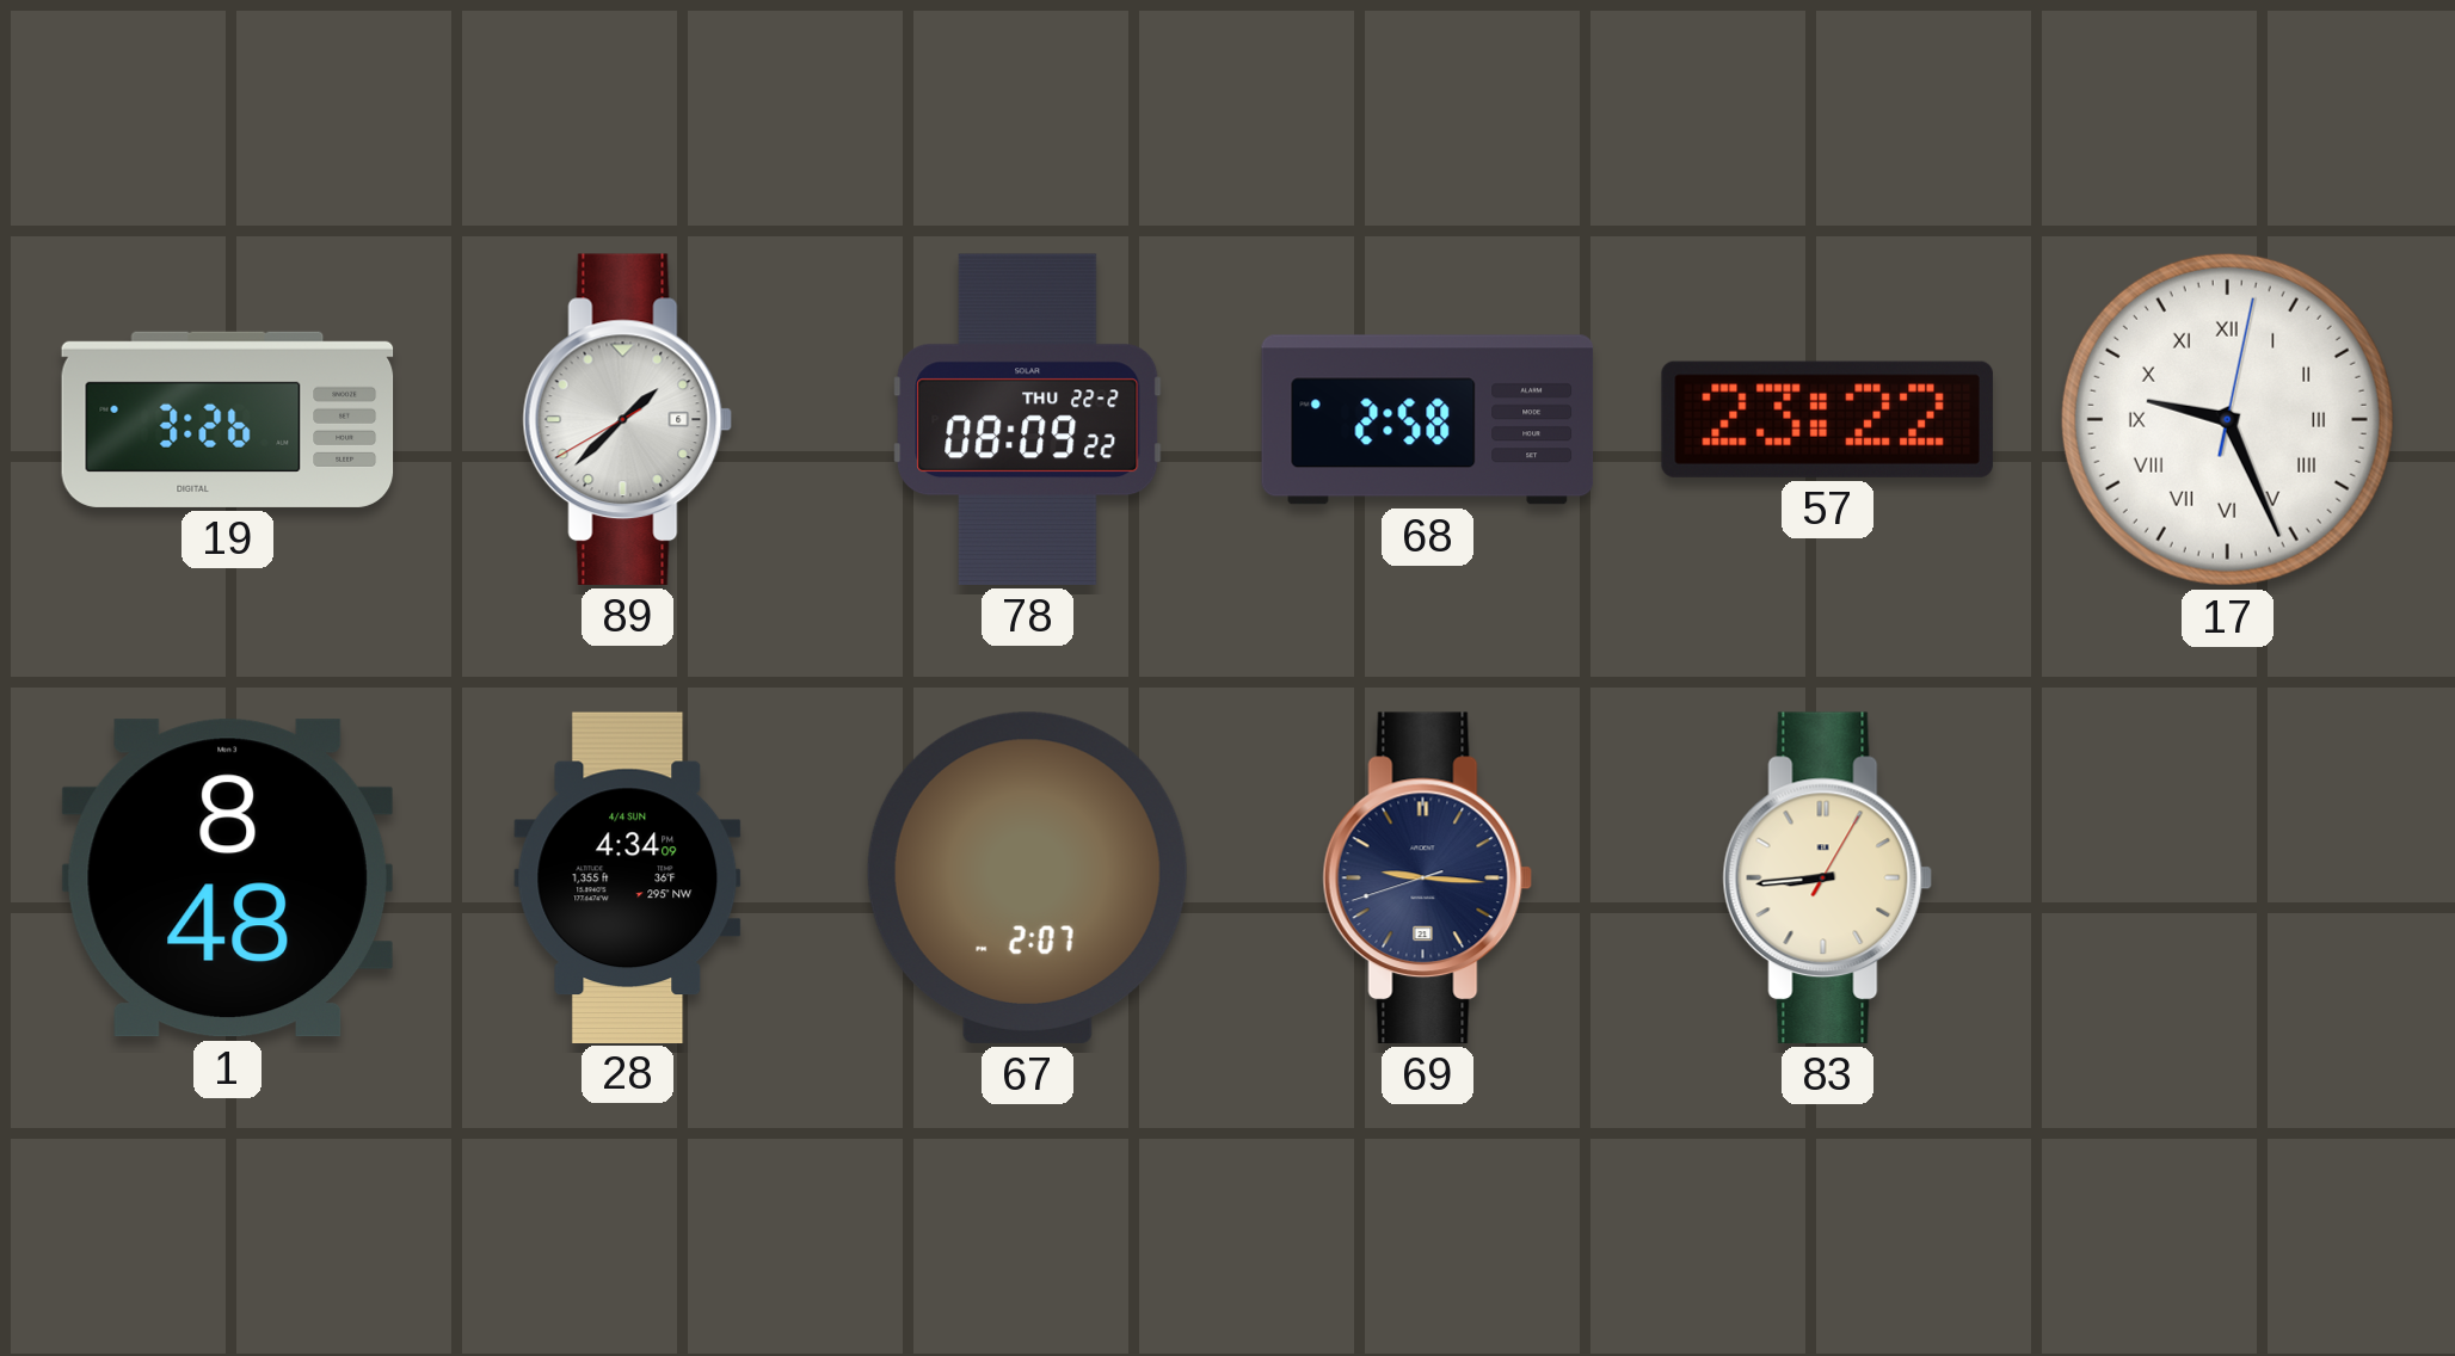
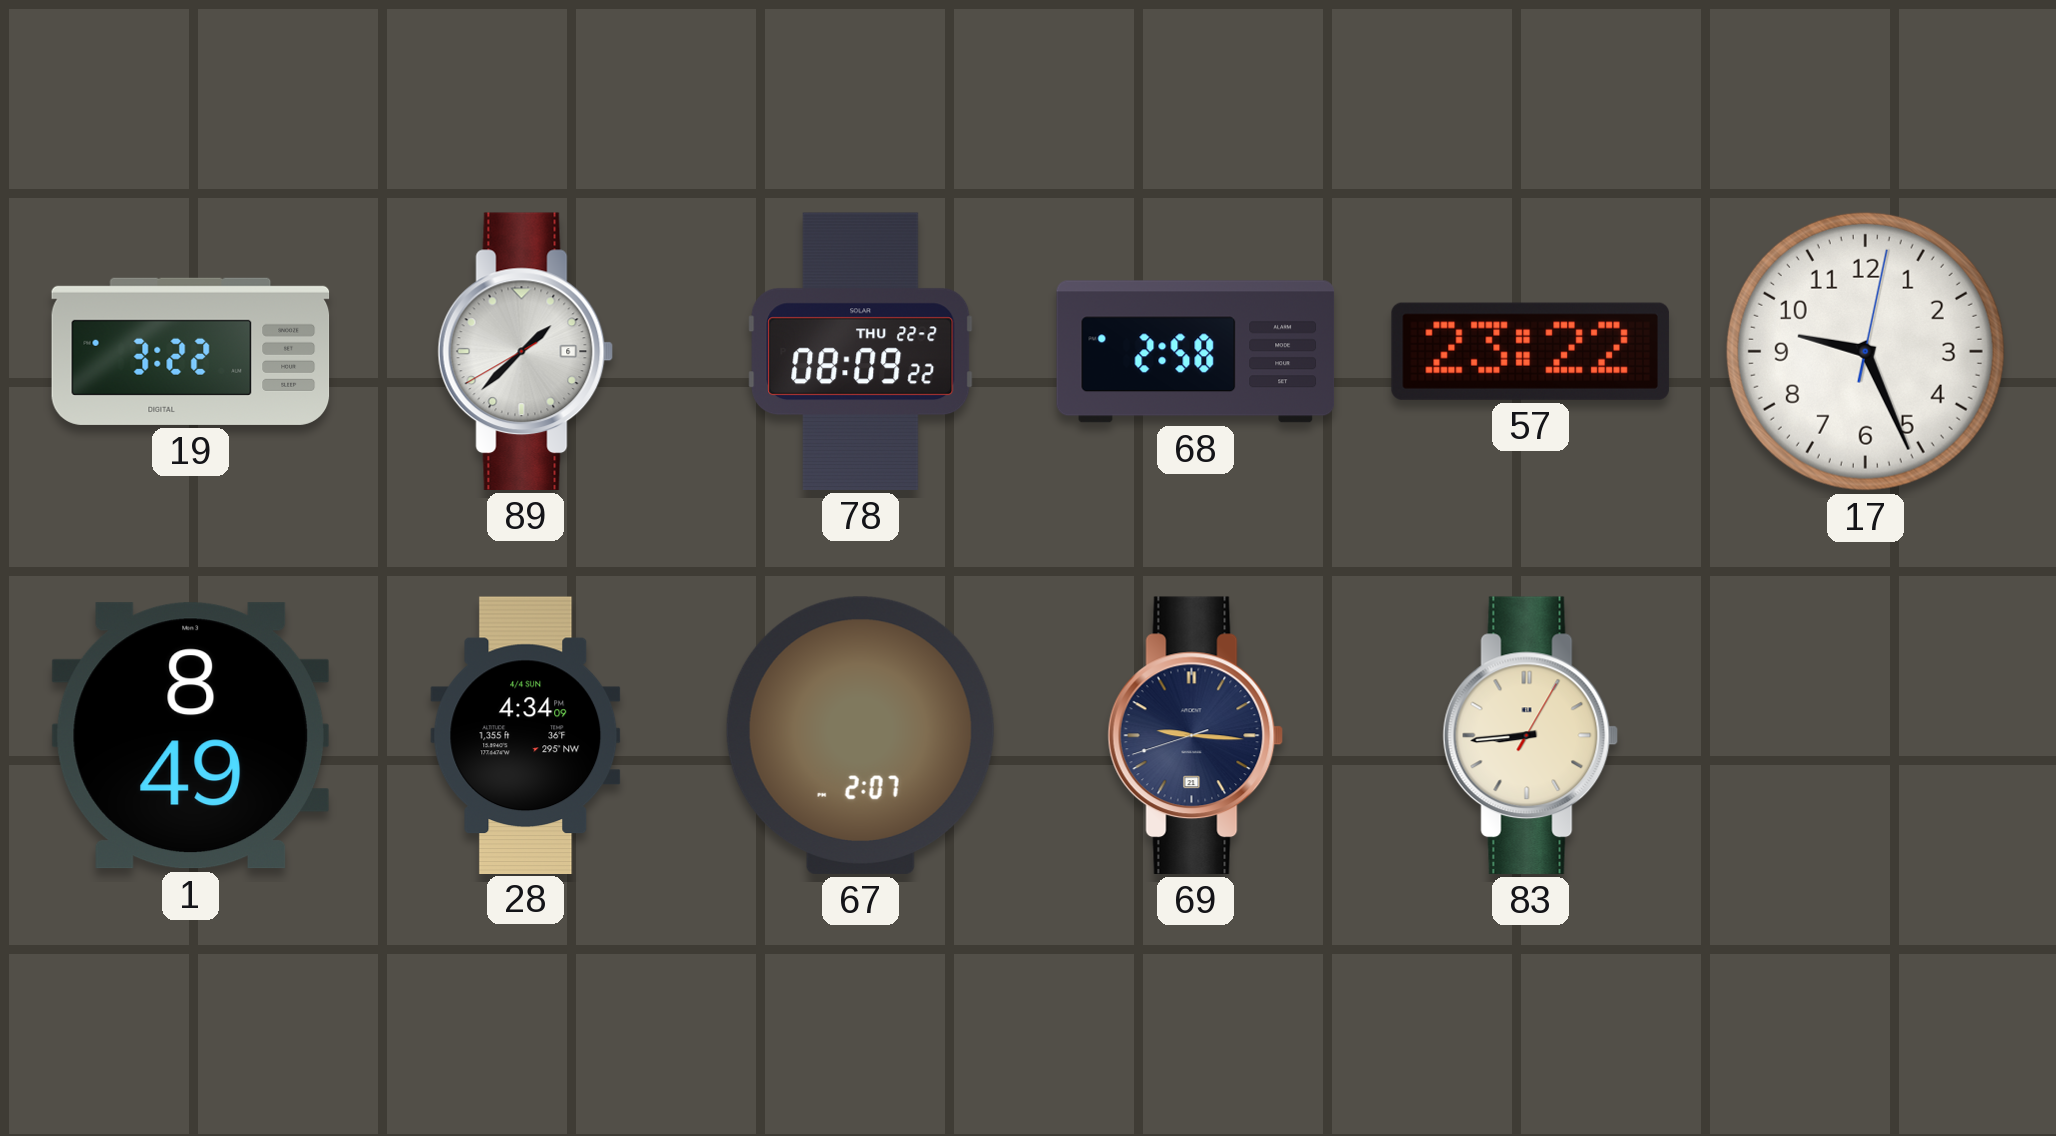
19: 3:26 -> 3:22
17 numerals: Roman -> Arabic
1: 8:48 -> 8:49
